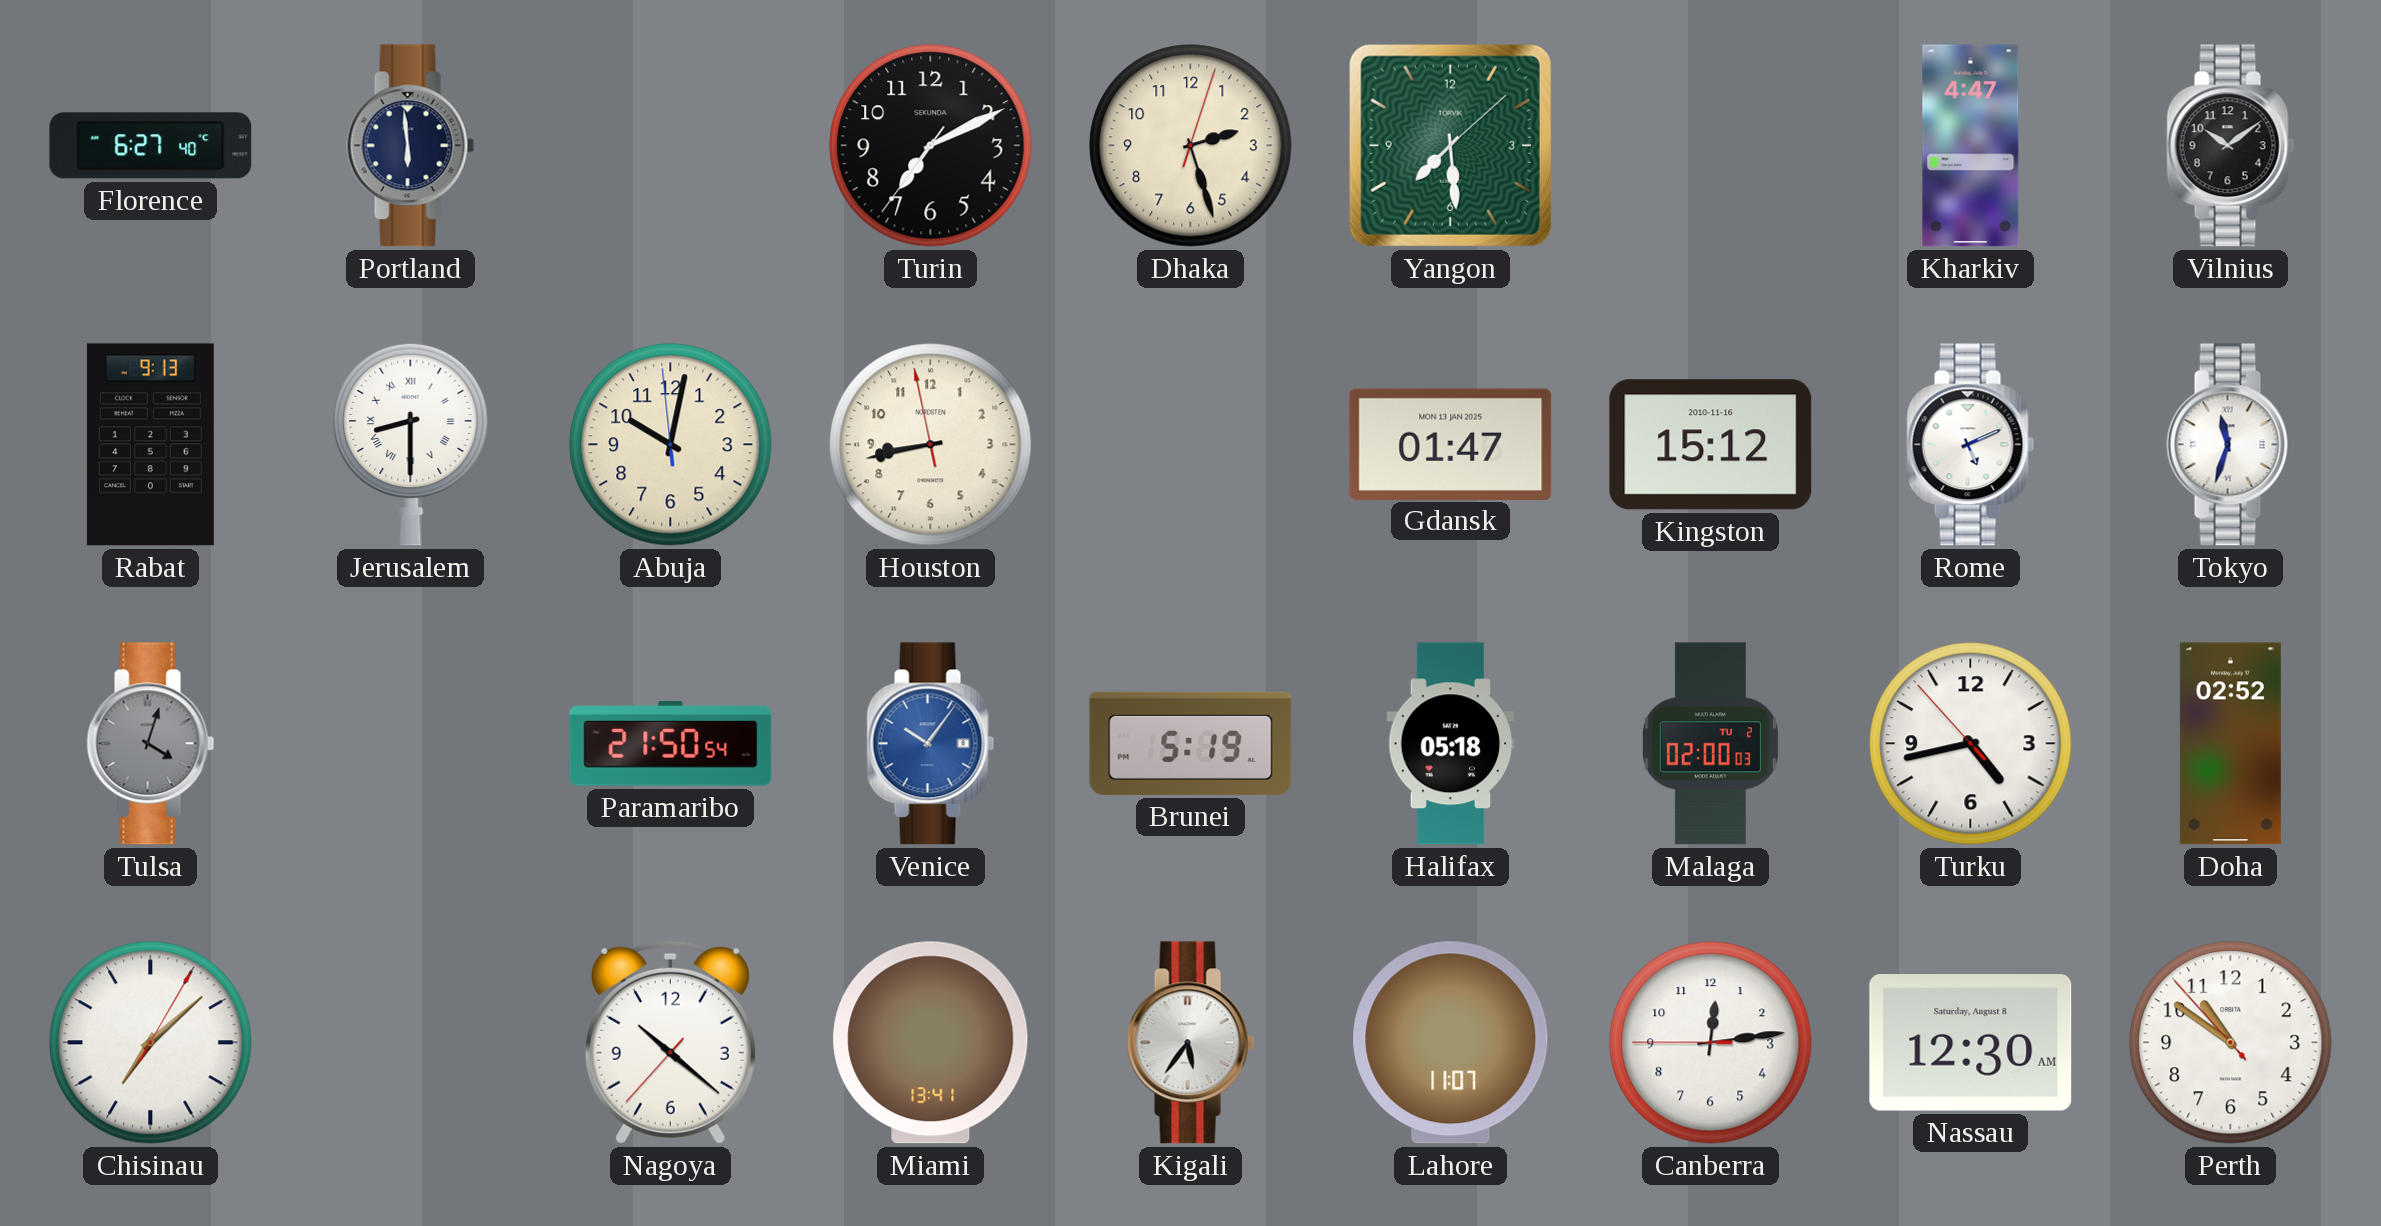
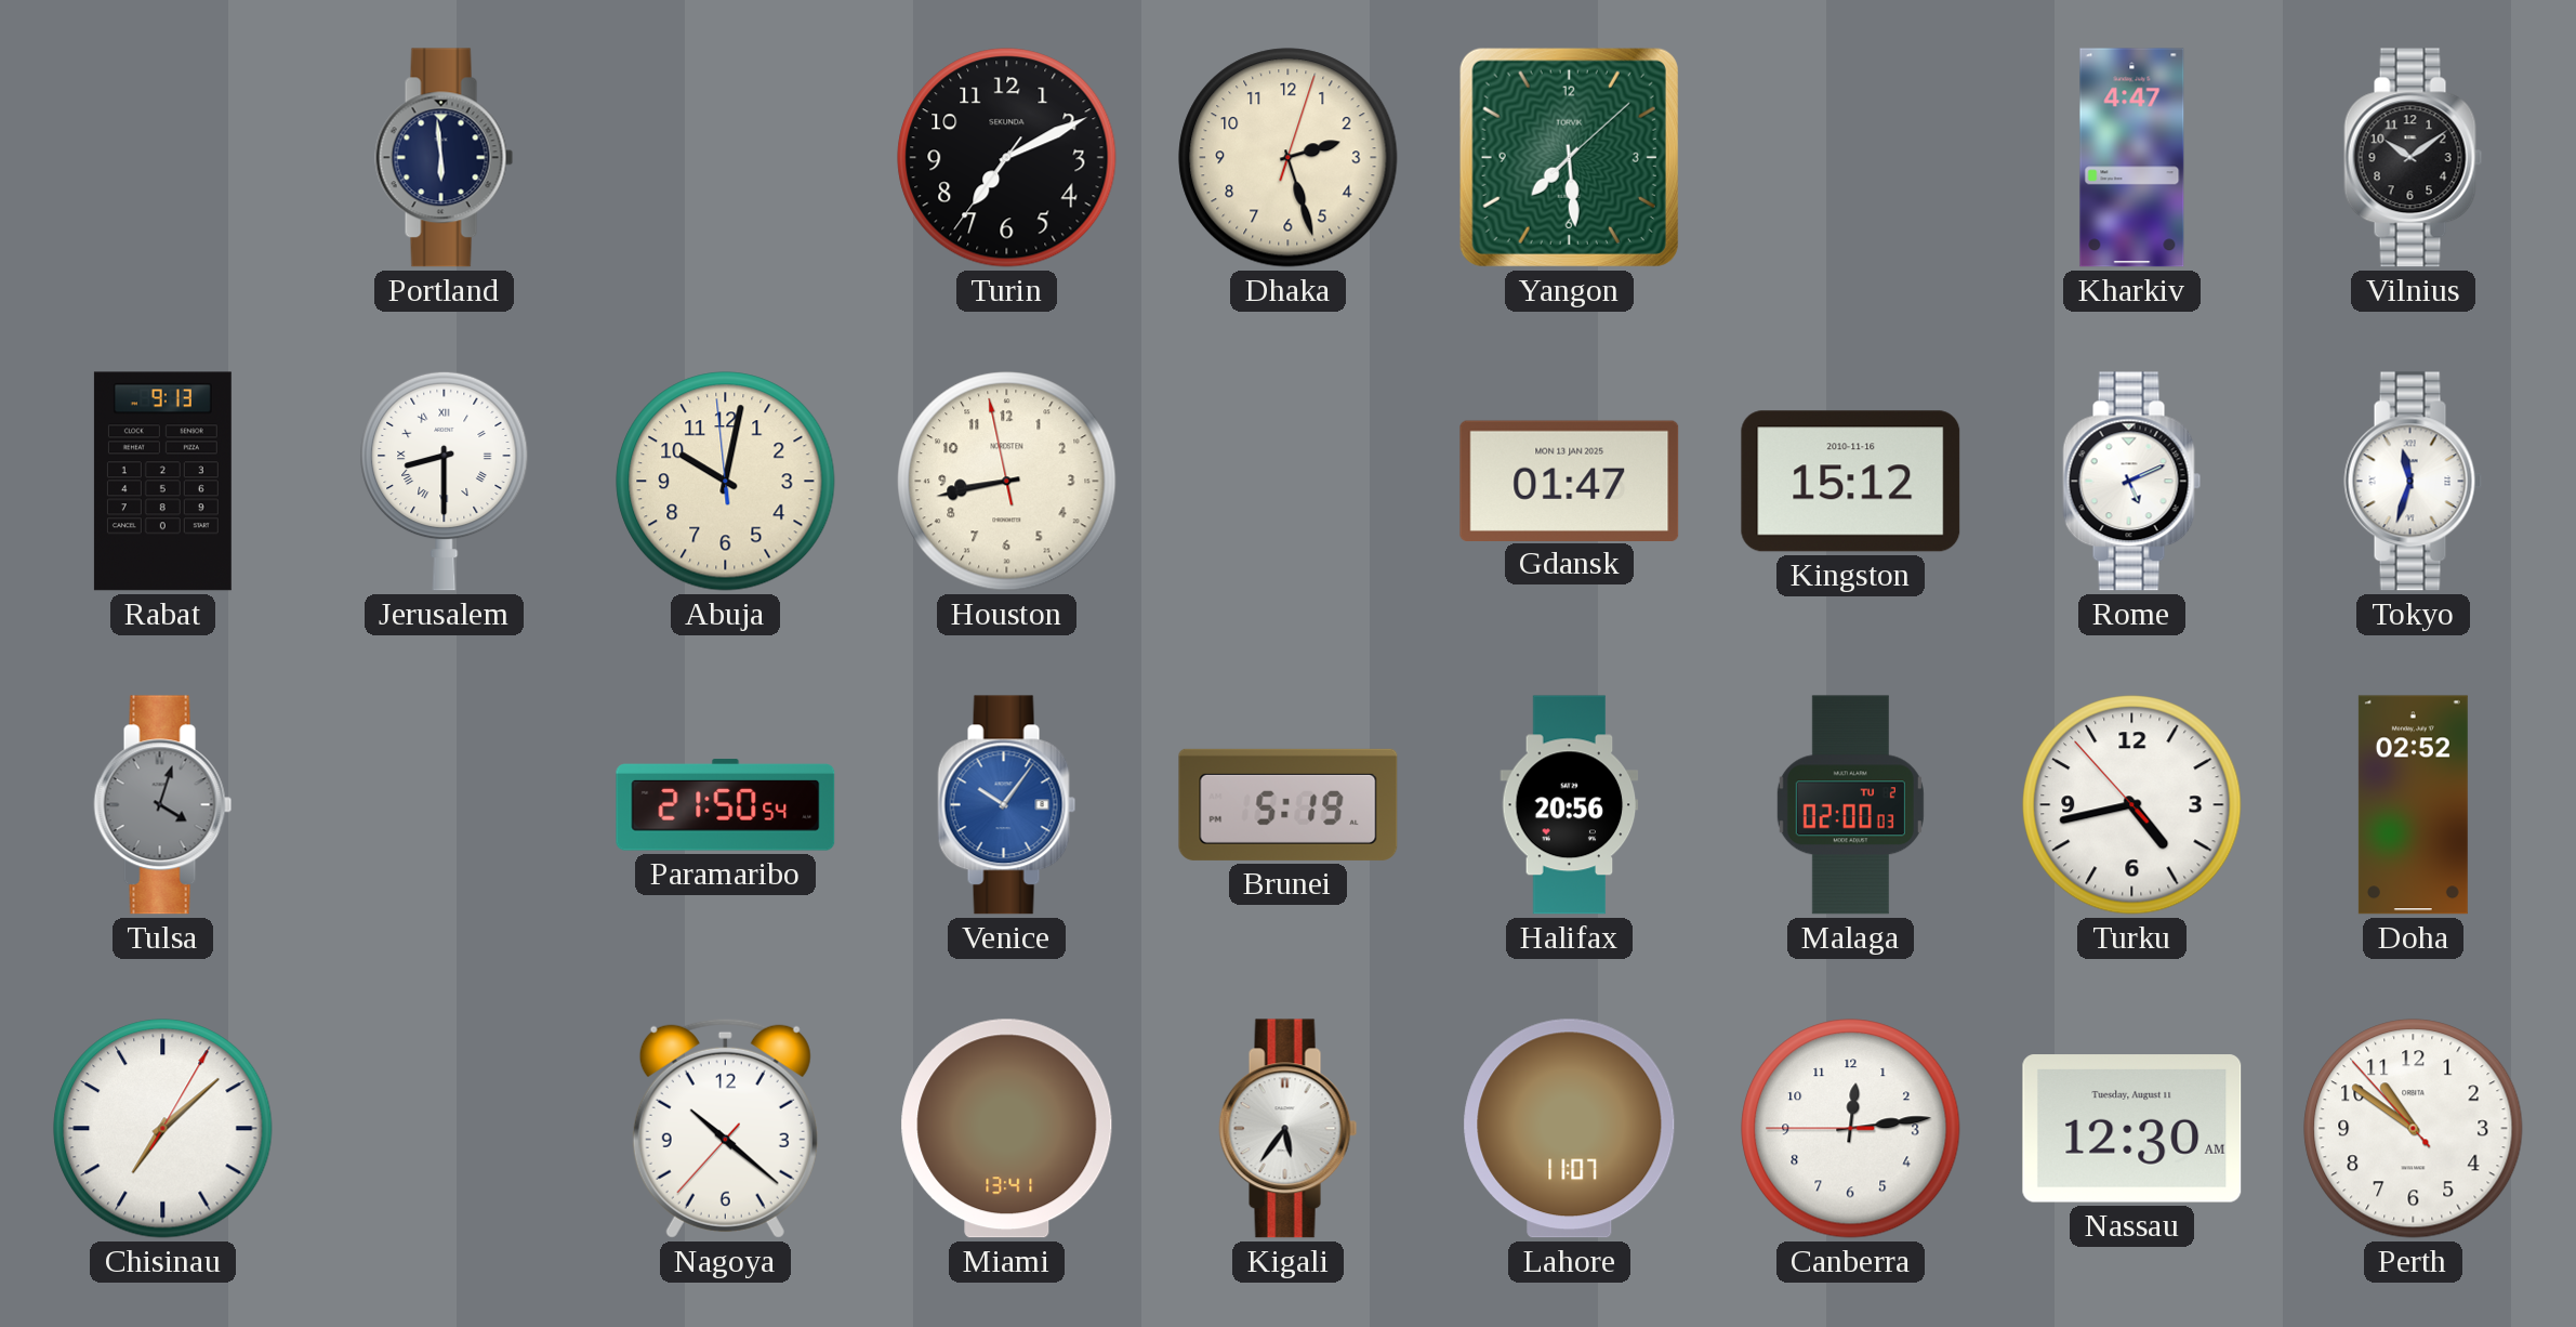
Florence: 6:27 -> none
Halifax: 05:18 -> 20:56
Nassau date: Saturday, August 8 -> Tuesday, August 11
